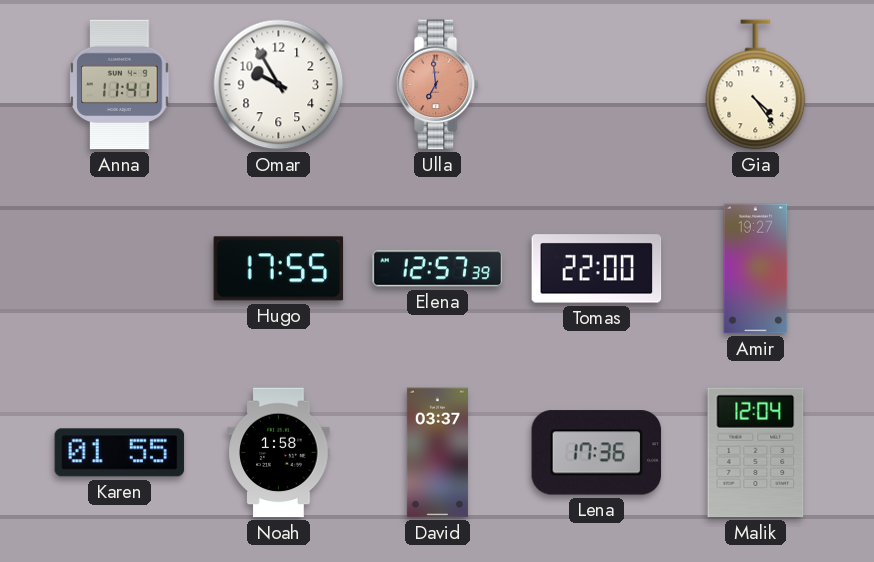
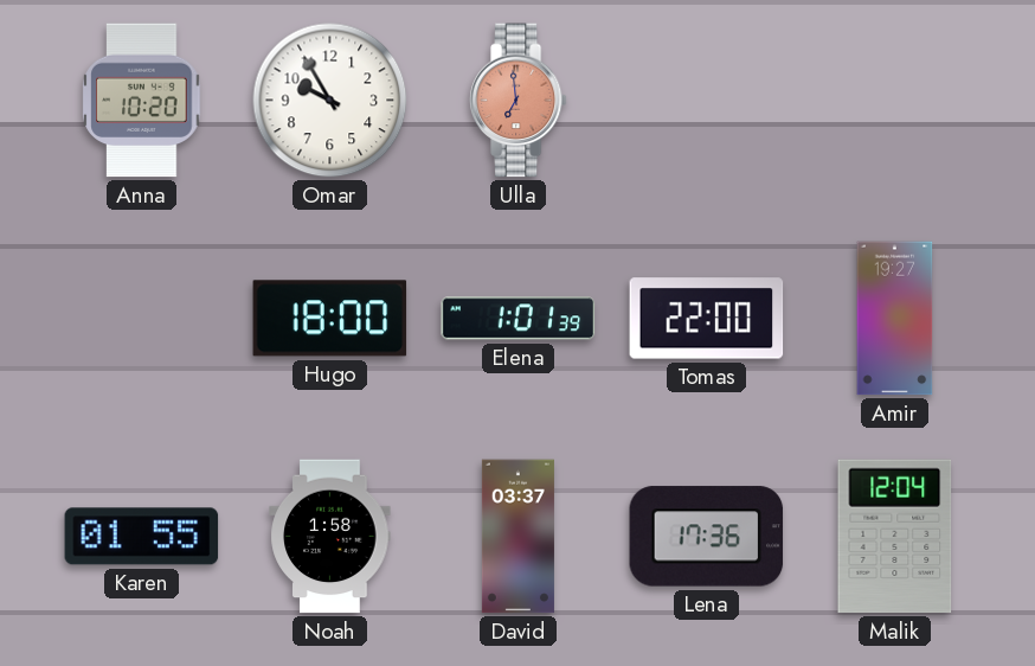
Anna: 11:41 -> 10:20
Gia: 4:24 -> none
Hugo: 17:55 -> 18:00
Elena: 12:57 -> 1:01
